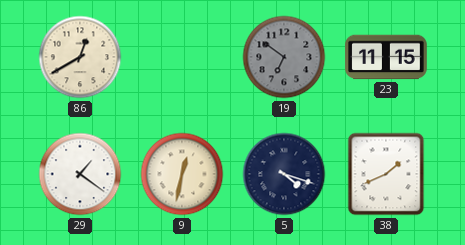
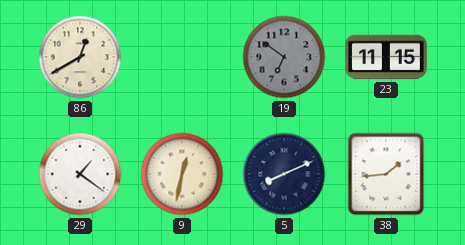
5: 4:18 -> 8:11
38: 1:41 -> 1:44
